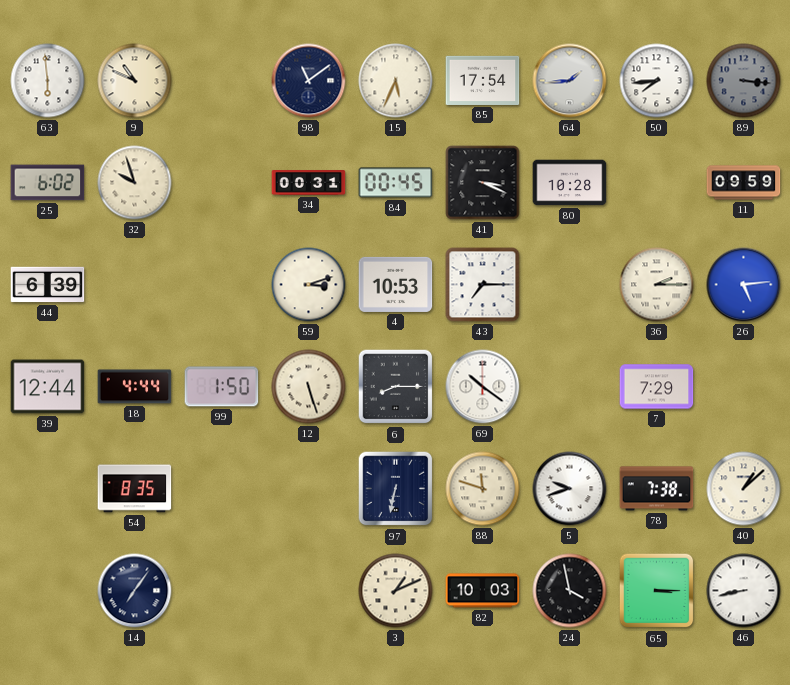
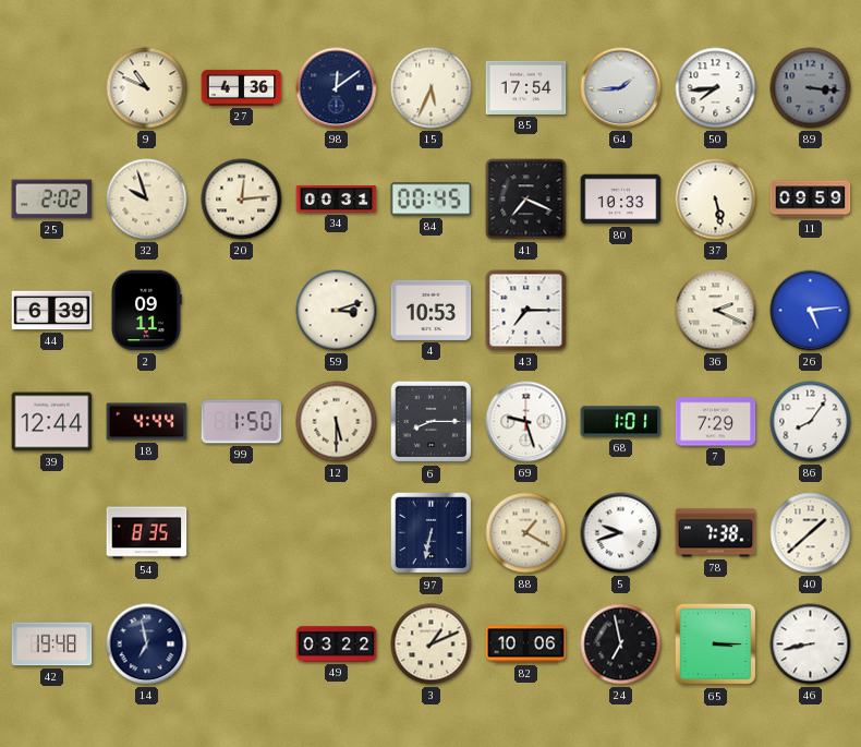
63: 5:59 -> none
27: none -> 4:36
98: 11:09 -> 12:09
25: 6:02 -> 2:02
20: none -> 12:14
41: 3:19 -> 7:19
80: 10:28 -> 10:33
37: none -> 5:28
2: none -> 09:11
36: 2:15 -> 2:19
12: 5:27 -> 5:30
69: 10:21 -> 9:27
68: none -> 1:01
86: none -> 8:06
88: 11:48 -> 1:20
40: 1:08 -> 1:38
42: none -> 19:48
14: 7:06 -> 6:58
49: none -> 03:22
82: 10:03 -> 10:06
24: 3:58 -> 6:58
